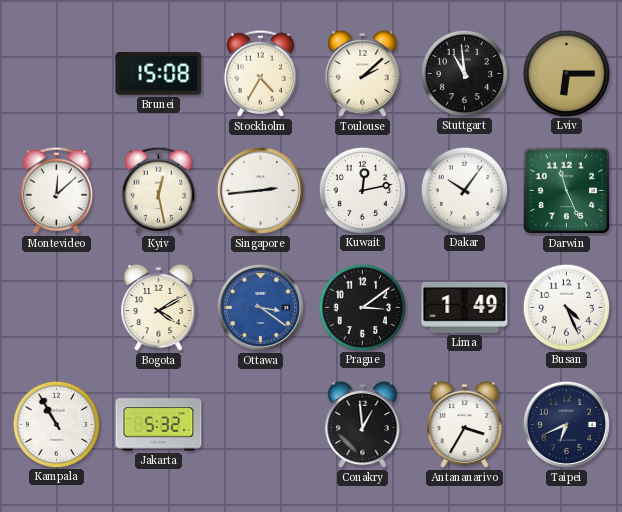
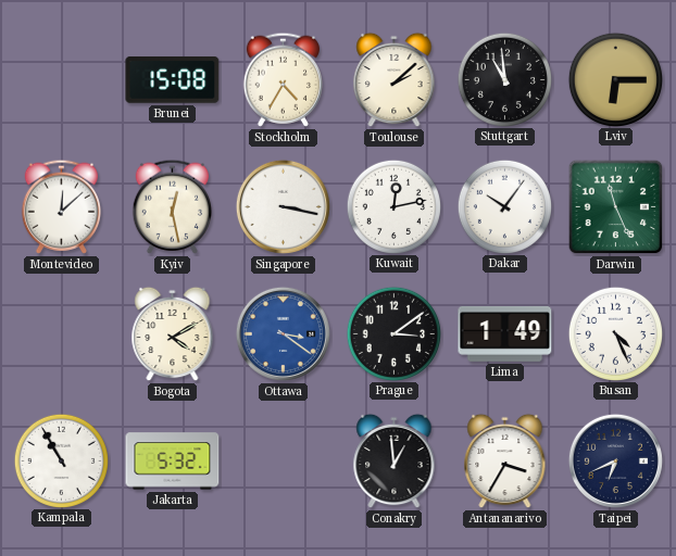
Singapore: 2:44 -> 3:17
